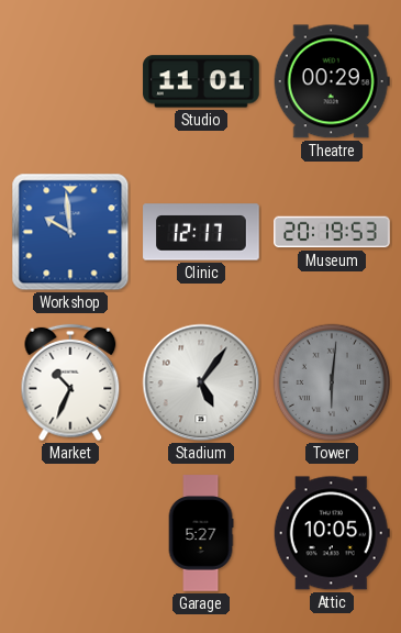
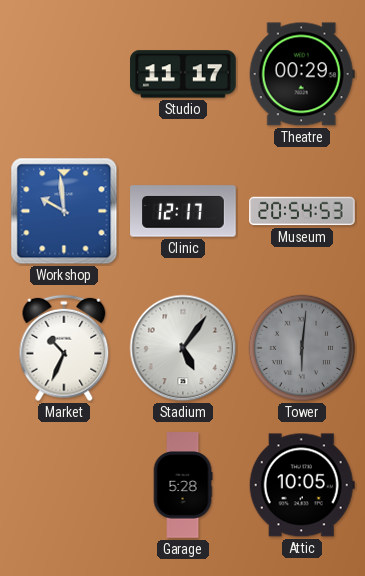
Studio: 11:01 -> 11:17
Museum: 20:19 -> 20:54
Garage: 5:27 -> 5:28
